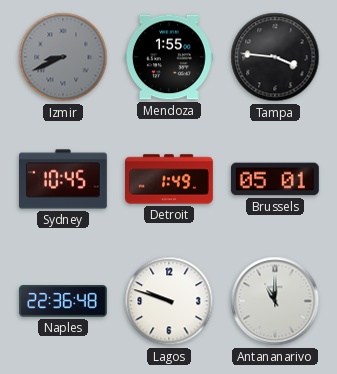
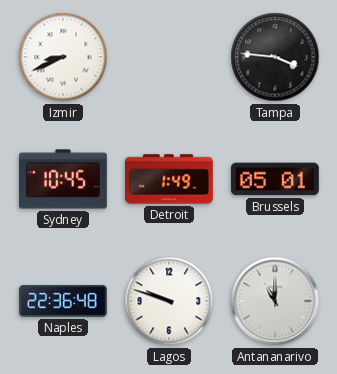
Izmir dial: grey -> white
Mendoza: 1:55 -> none
